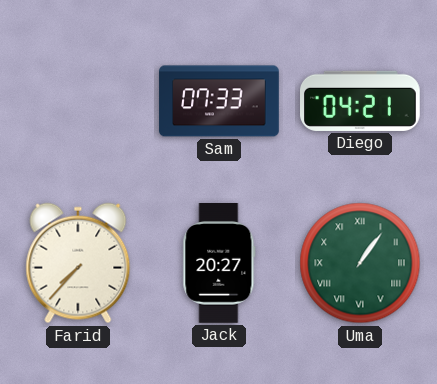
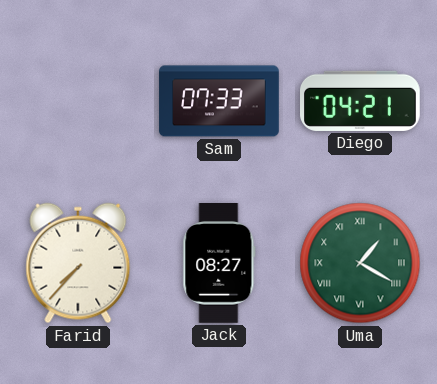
Jack: 20:27 -> 08:27
Uma: 1:06 -> 1:20
